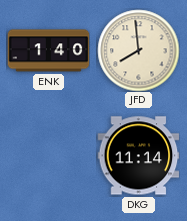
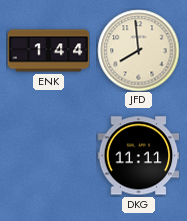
ENK: 1:40 -> 1:44
DKG: 11:14 -> 11:11
